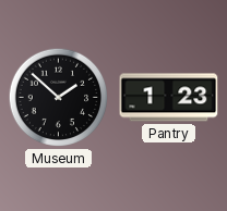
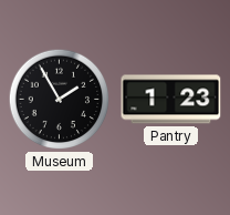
Museum: 1:52 -> 1:55
